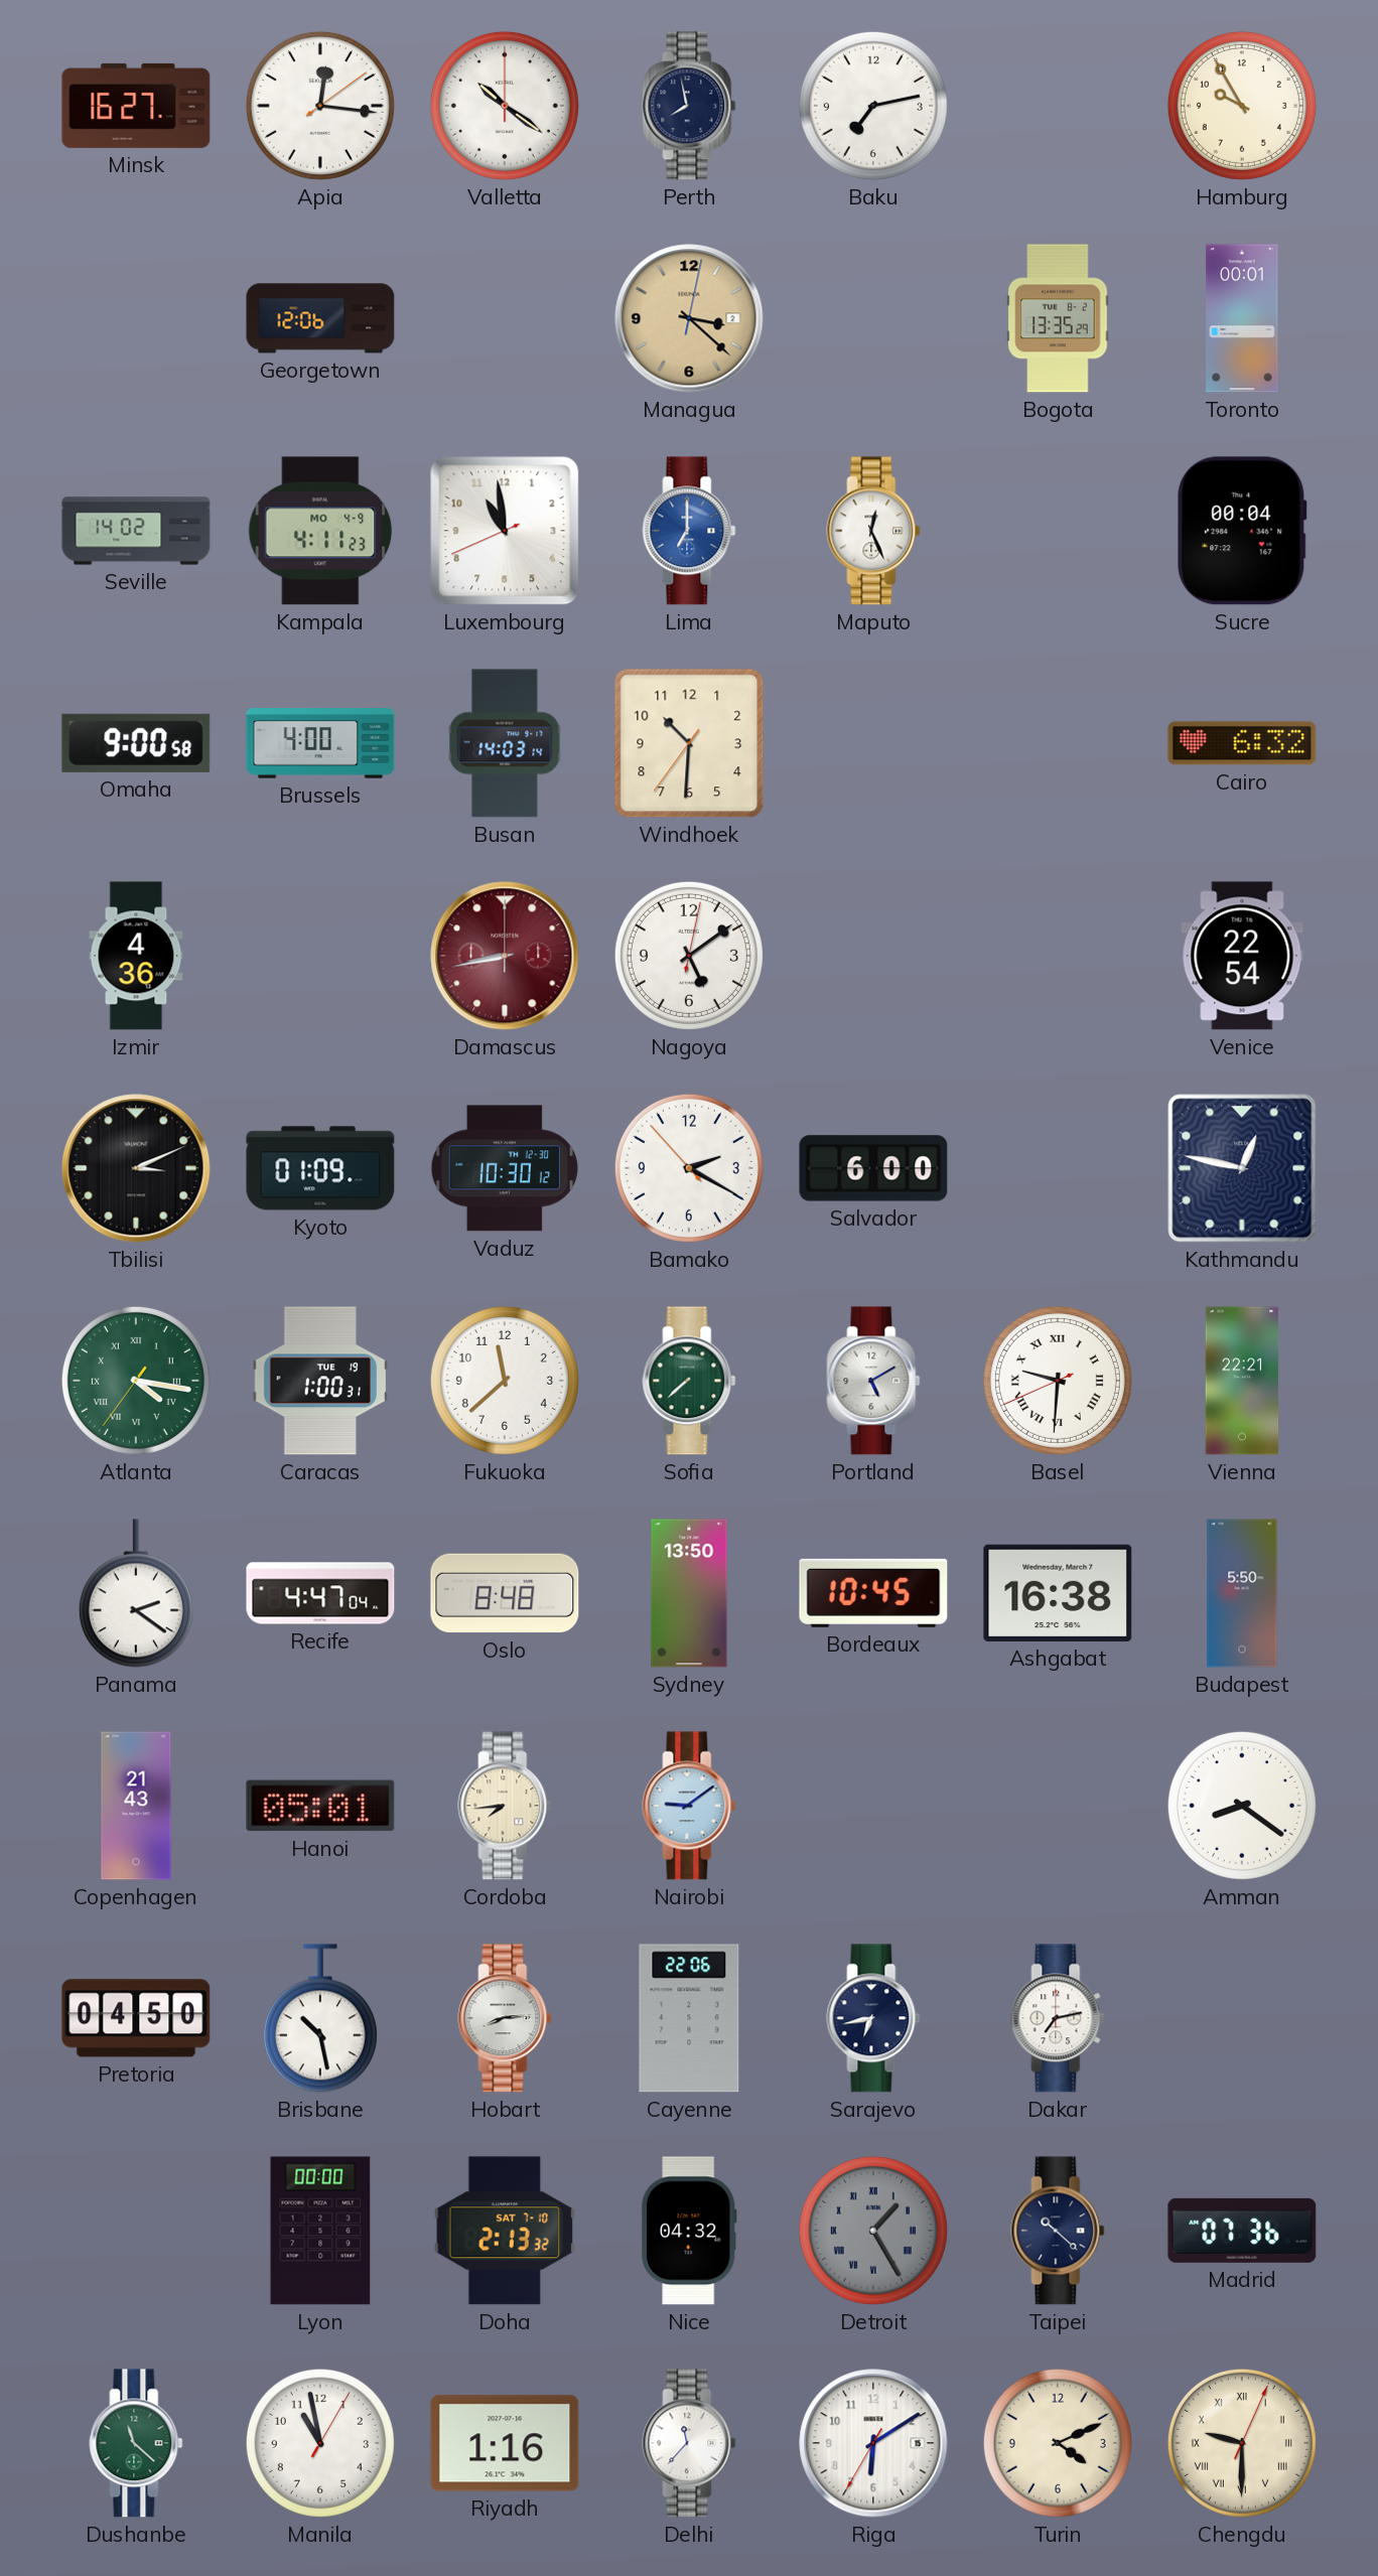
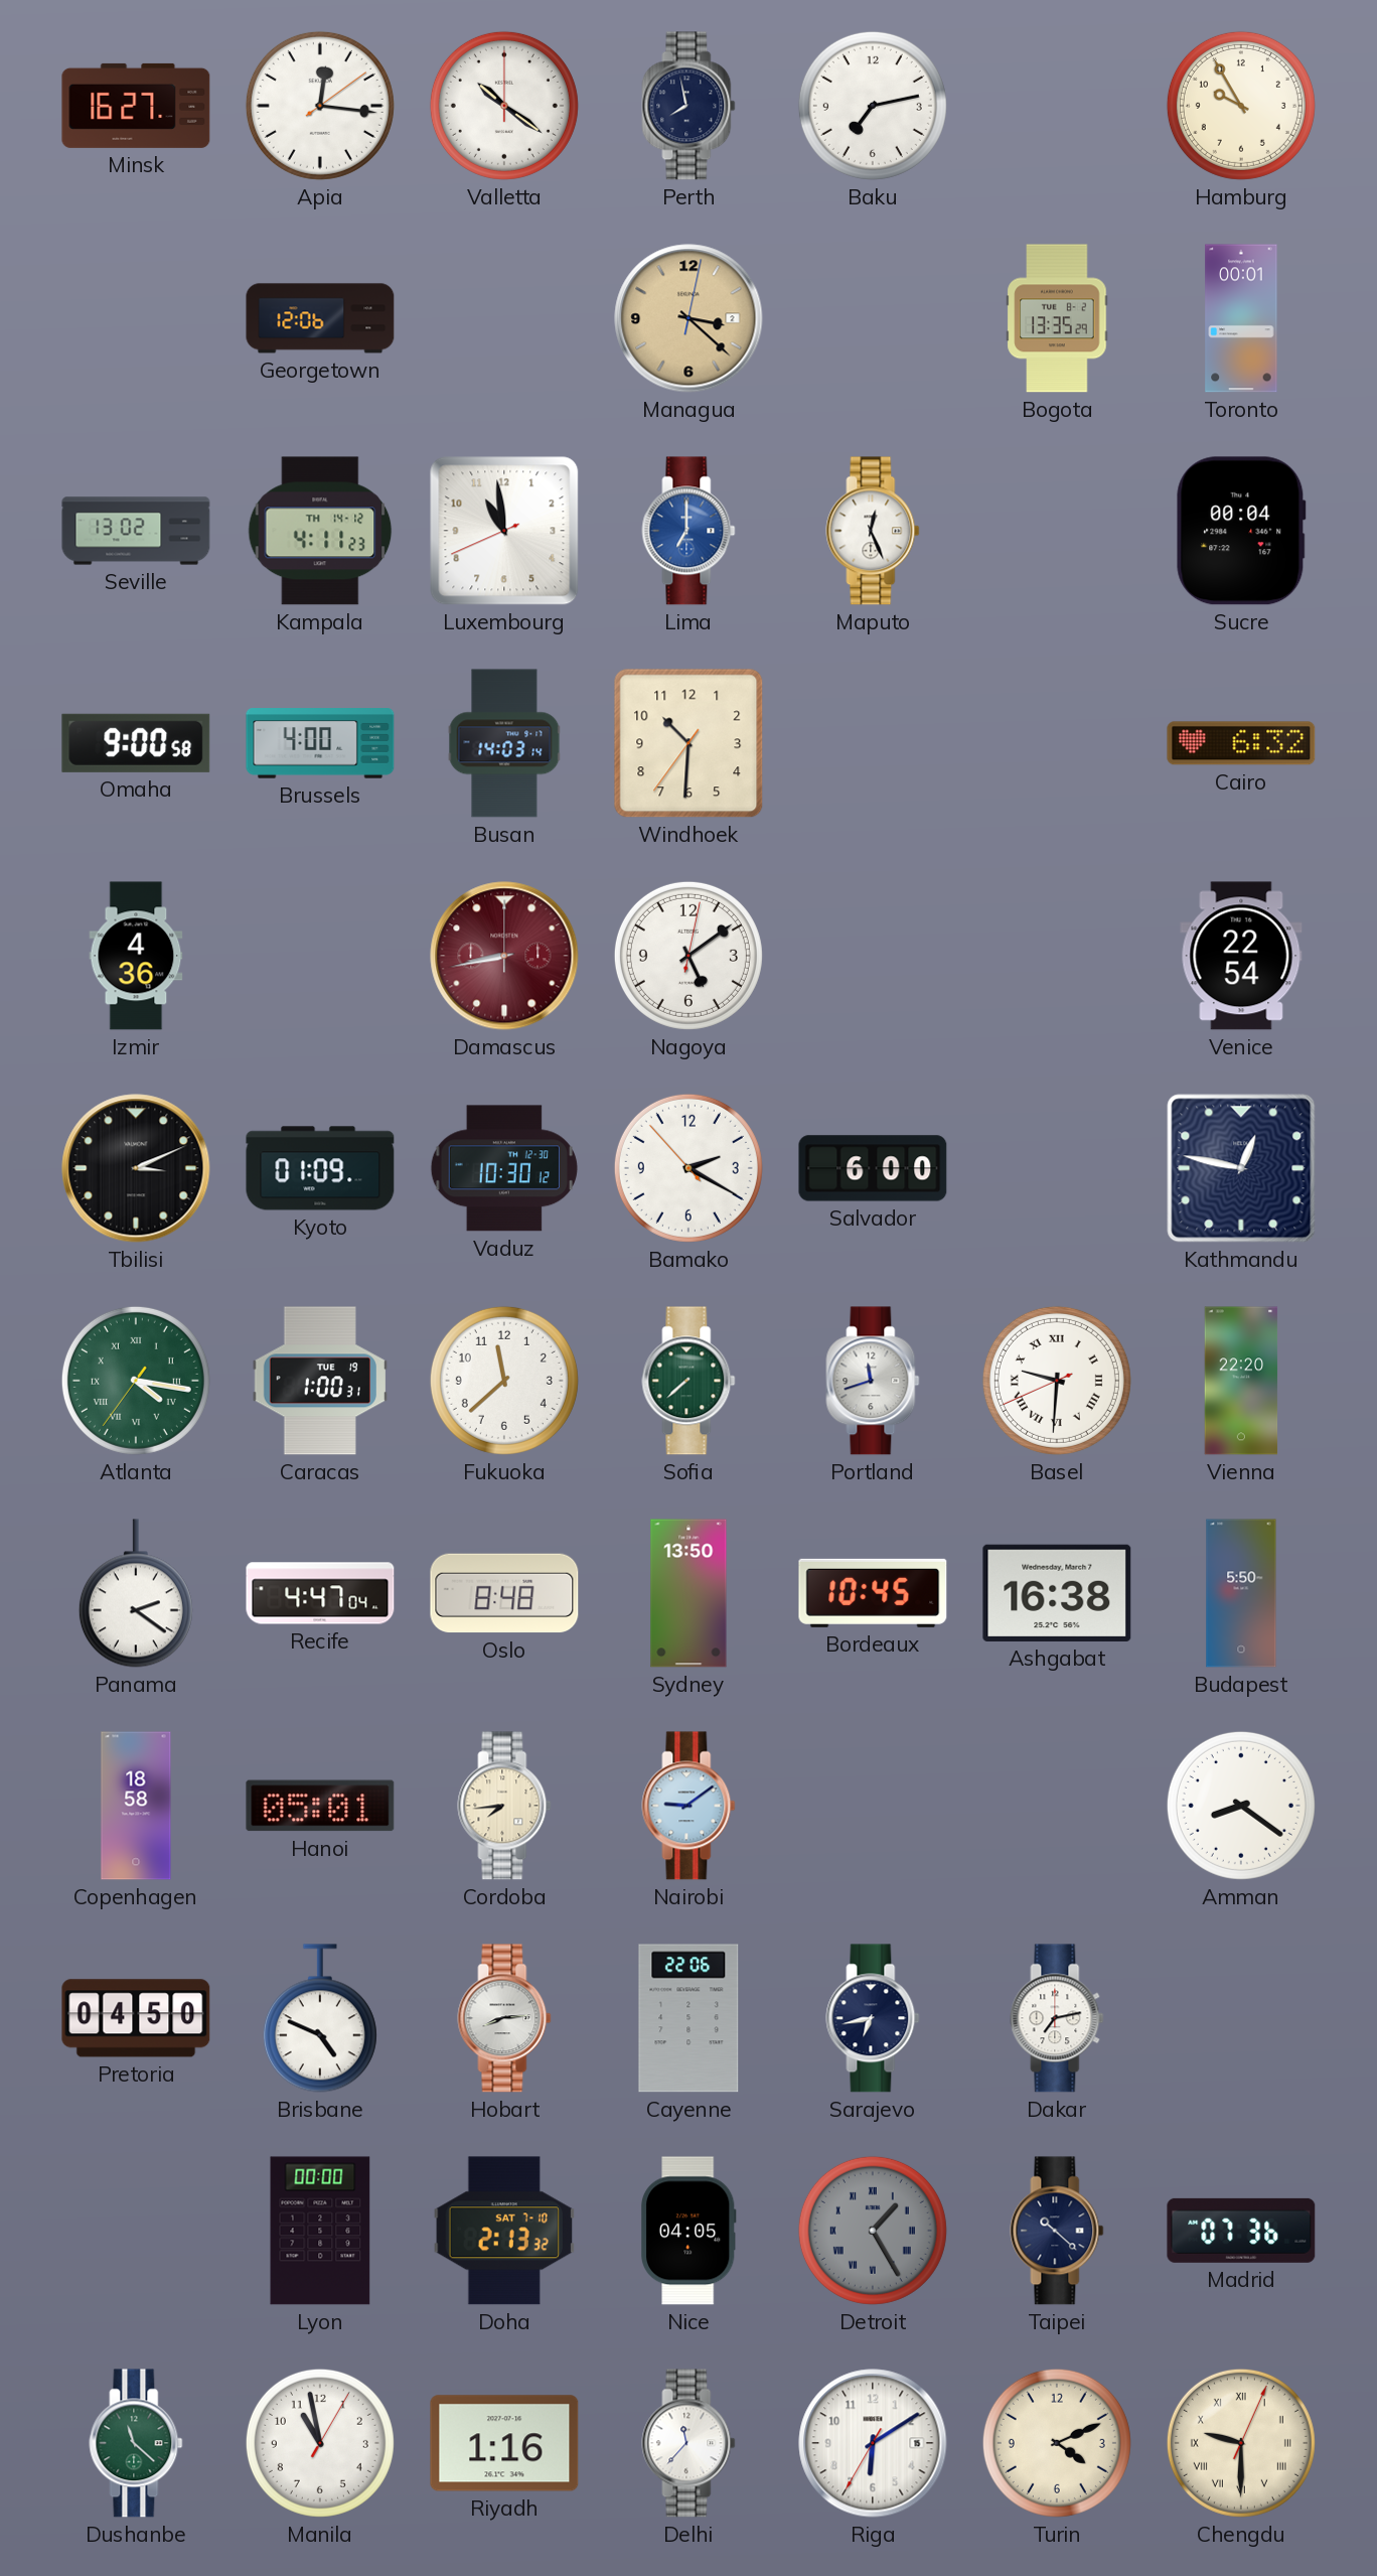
Seville: 14:02 -> 13:02
Kampala date: MO 4-9 -> TH 14-12
Portland: 5:10 -> 11:42
Vienna: 22:21 -> 22:20
Copenhagen: 21:43 -> 18:58
Brisbane: 10:28 -> 4:49
Nice: 04:32 -> 04:05
